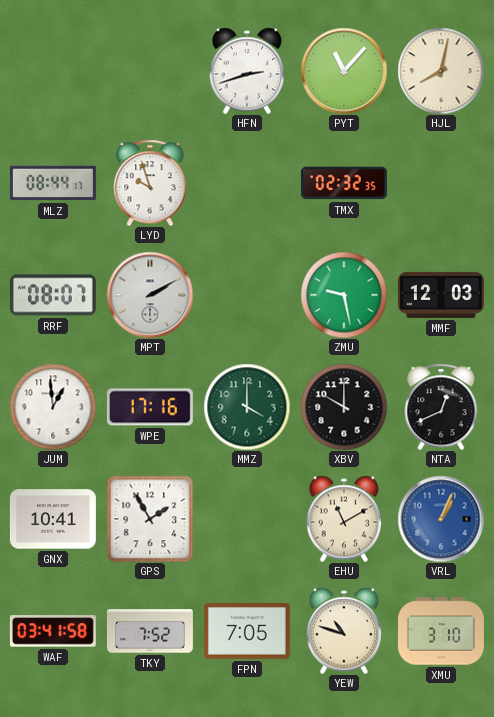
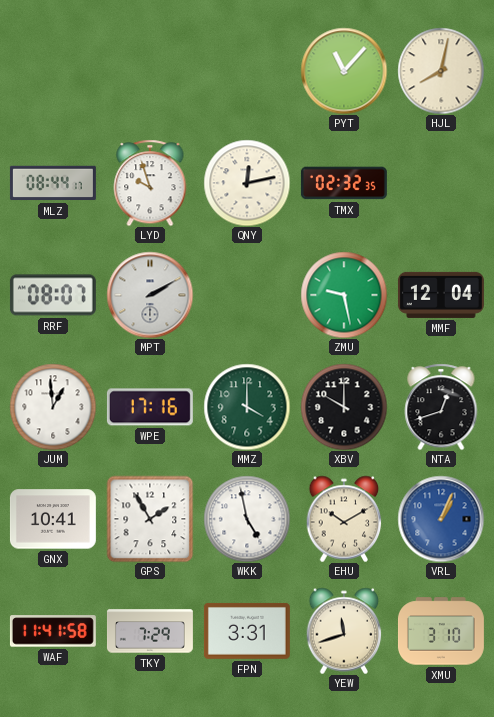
HFN: 2:42 -> none
QNY: none -> 12:13
MMF: 12:03 -> 12:04
NTA: 12:41 -> 12:42
WKK: none -> 4:58
EHU: 11:10 -> 10:10
WAF: 03:41 -> 11:41
TKY: 7:52 -> 7:29
FPN: 7:05 -> 3:31
YEW: 10:48 -> 11:42
